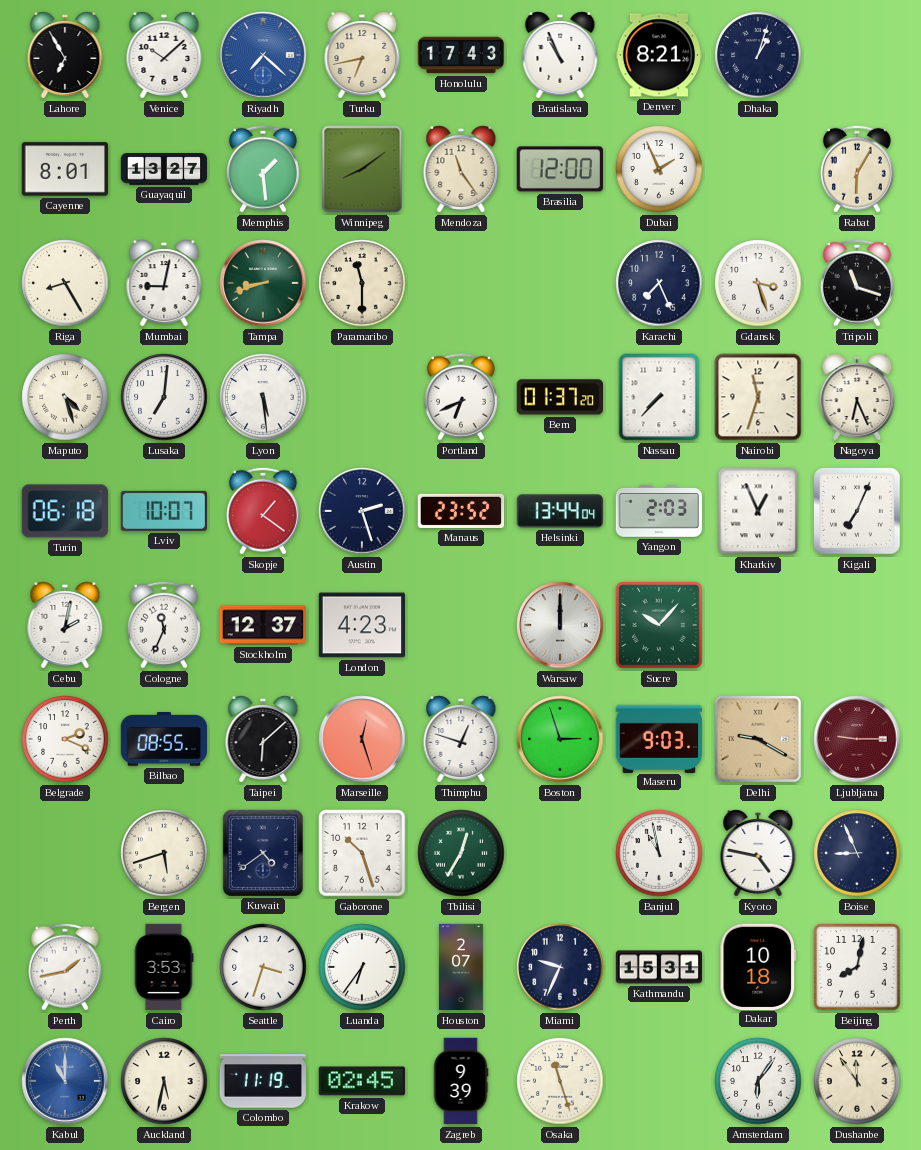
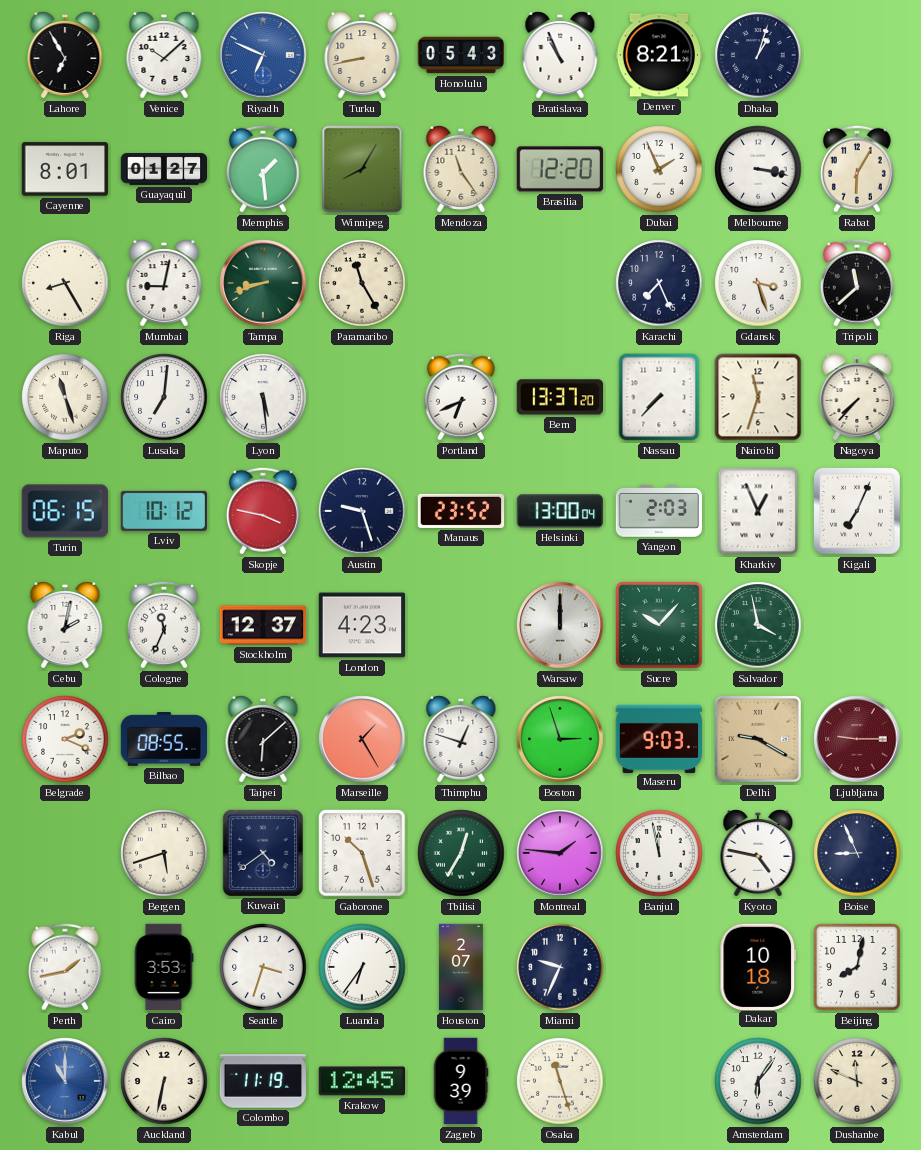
Riyadh: 7:22 -> 6:49
Turku: 6:43 -> 8:43
Honolulu: 17:43 -> 05:43
Guayaquil: 13:27 -> 01:27
Winnipeg: 8:09 -> 8:05
Brasilia: 12:00 -> 12:20
Melbourne: none -> 3:17
Paramaribo: 11:30 -> 11:25
Tripoli: 11:18 -> 11:38
Maputo: 4:27 -> 11:27
Bern: 01:37 -> 13:37
Nagoya: 6:26 -> 7:37
Turin: 06:18 -> 06:15
Lviv: 10:07 -> 10:12
Skopje: 1:21 -> 3:47
Austin: 2:27 -> 9:27
Helsinki: 13:44 -> 13:00
Salvador: none -> 3:58
Marseille: 12:27 -> 1:25
Montreal: none -> 1:46
Banjul: 10:58 -> 11:58
Kathmandu: 15:31 -> none
Auckland: 5:32 -> 6:32
Krakow: 02:45 -> 12:45
Dushanbe: 11:54 -> 11:49
